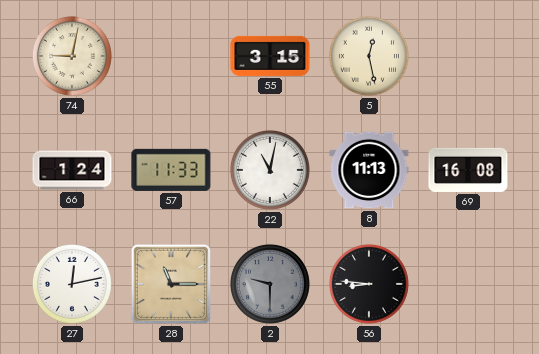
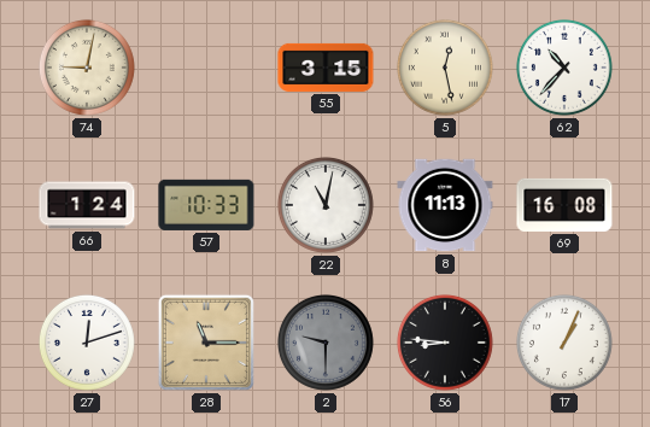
62: none -> 10:37
57: 11:33 -> 10:33
27: 12:13 -> 12:12
17: none -> 1:04
